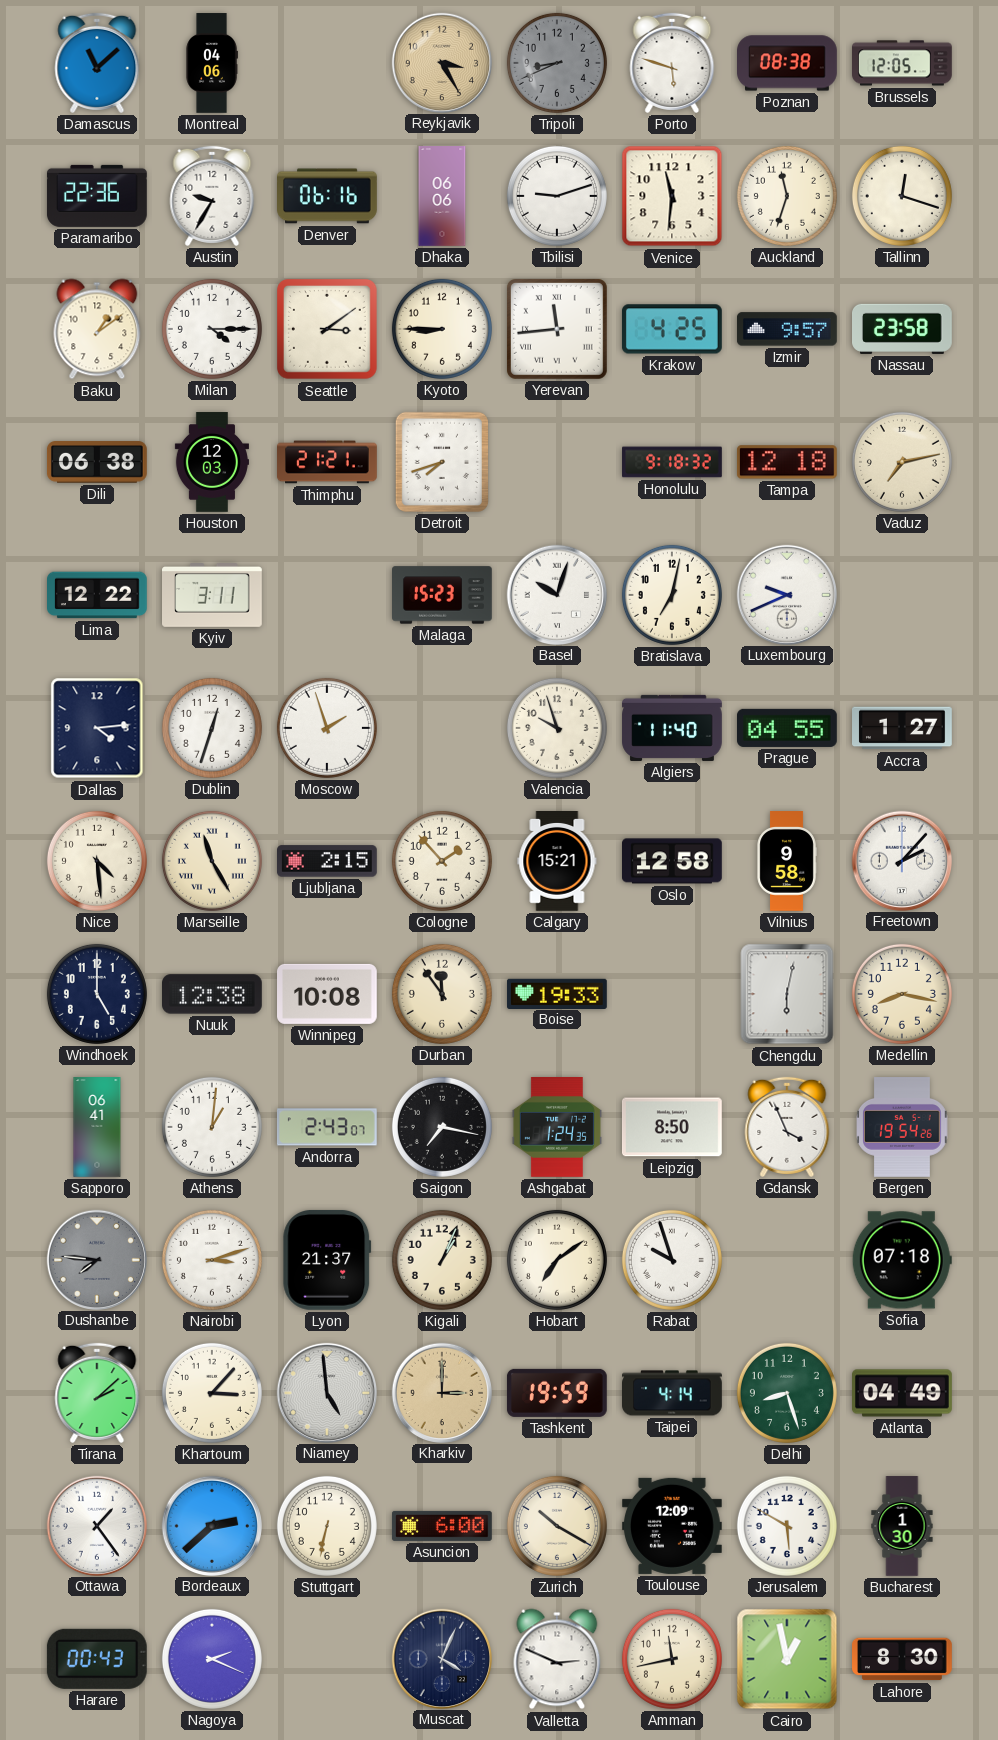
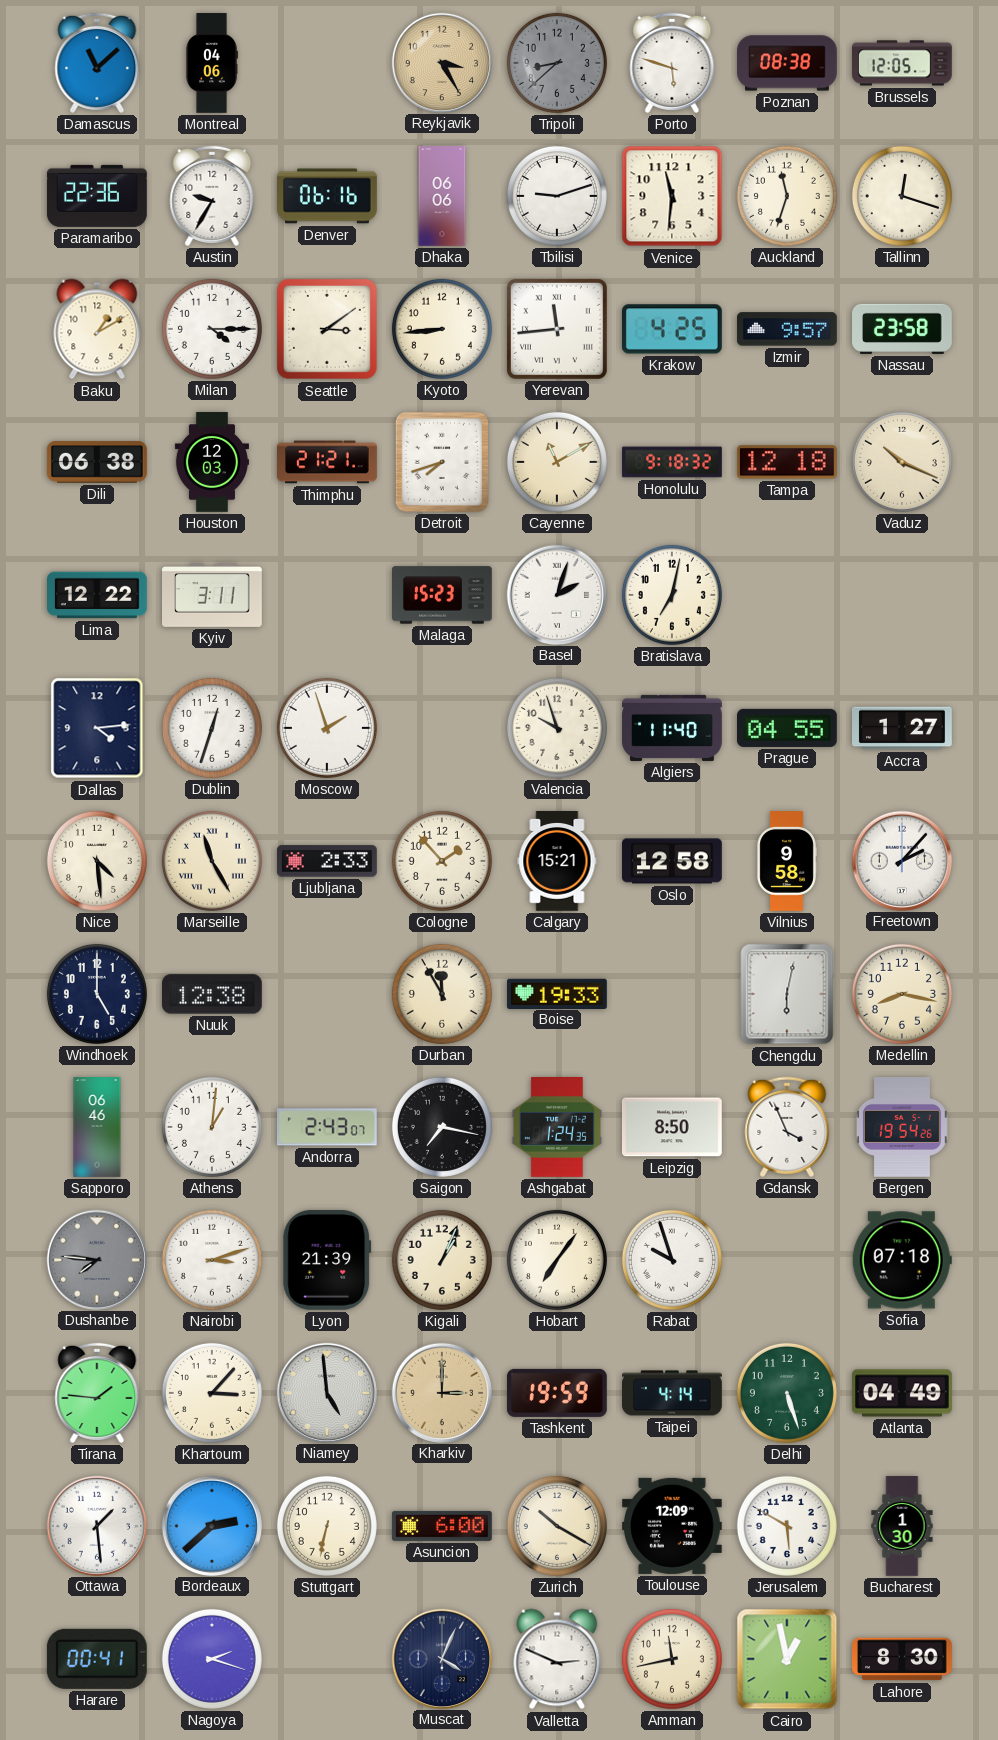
Tripoli: 8:41 -> 8:38
Baku: 1:09 -> 1:10
Kyoto: 8:45 -> 8:44
Cayenne: none -> 11:10
Vaduz: 7:13 -> 10:19
Basel: 10:03 -> 2:03
Luxembourg: 9:41 -> none
Ljubljana: 2:15 -> 2:33
Winnipeg: 10:08 -> none
Durban: 11:54 -> 11:55
Sapporo: 06:41 -> 06:46
Lyon: 21:37 -> 21:39
Hobart: 7:09 -> 7:06
Tirana: 2:08 -> 1:46
Delhi: 8:27 -> 5:27
Ottawa: 1:24 -> 1:29
Harare: 00:43 -> 00:41
Nagoya: 2:19 -> 2:18
